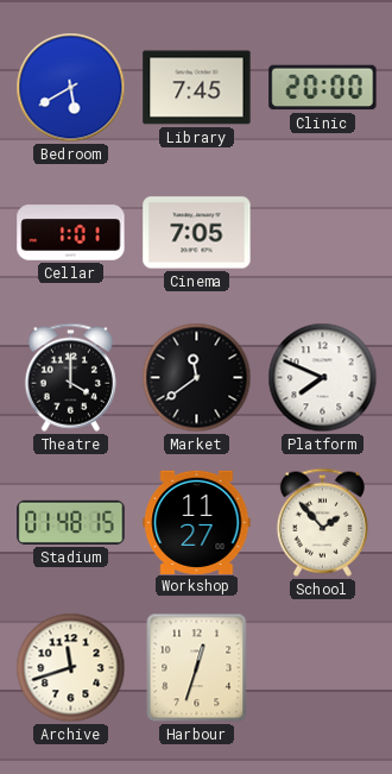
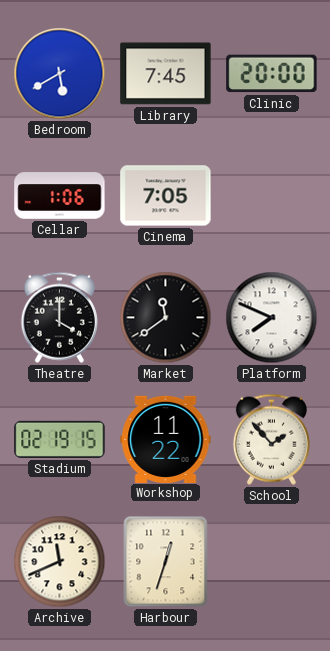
Cellar: 1:01 -> 1:06
Stadium: 01:48 -> 02:19
Workshop: 11:27 -> 11:22
Archive: 11:42 -> 11:41
